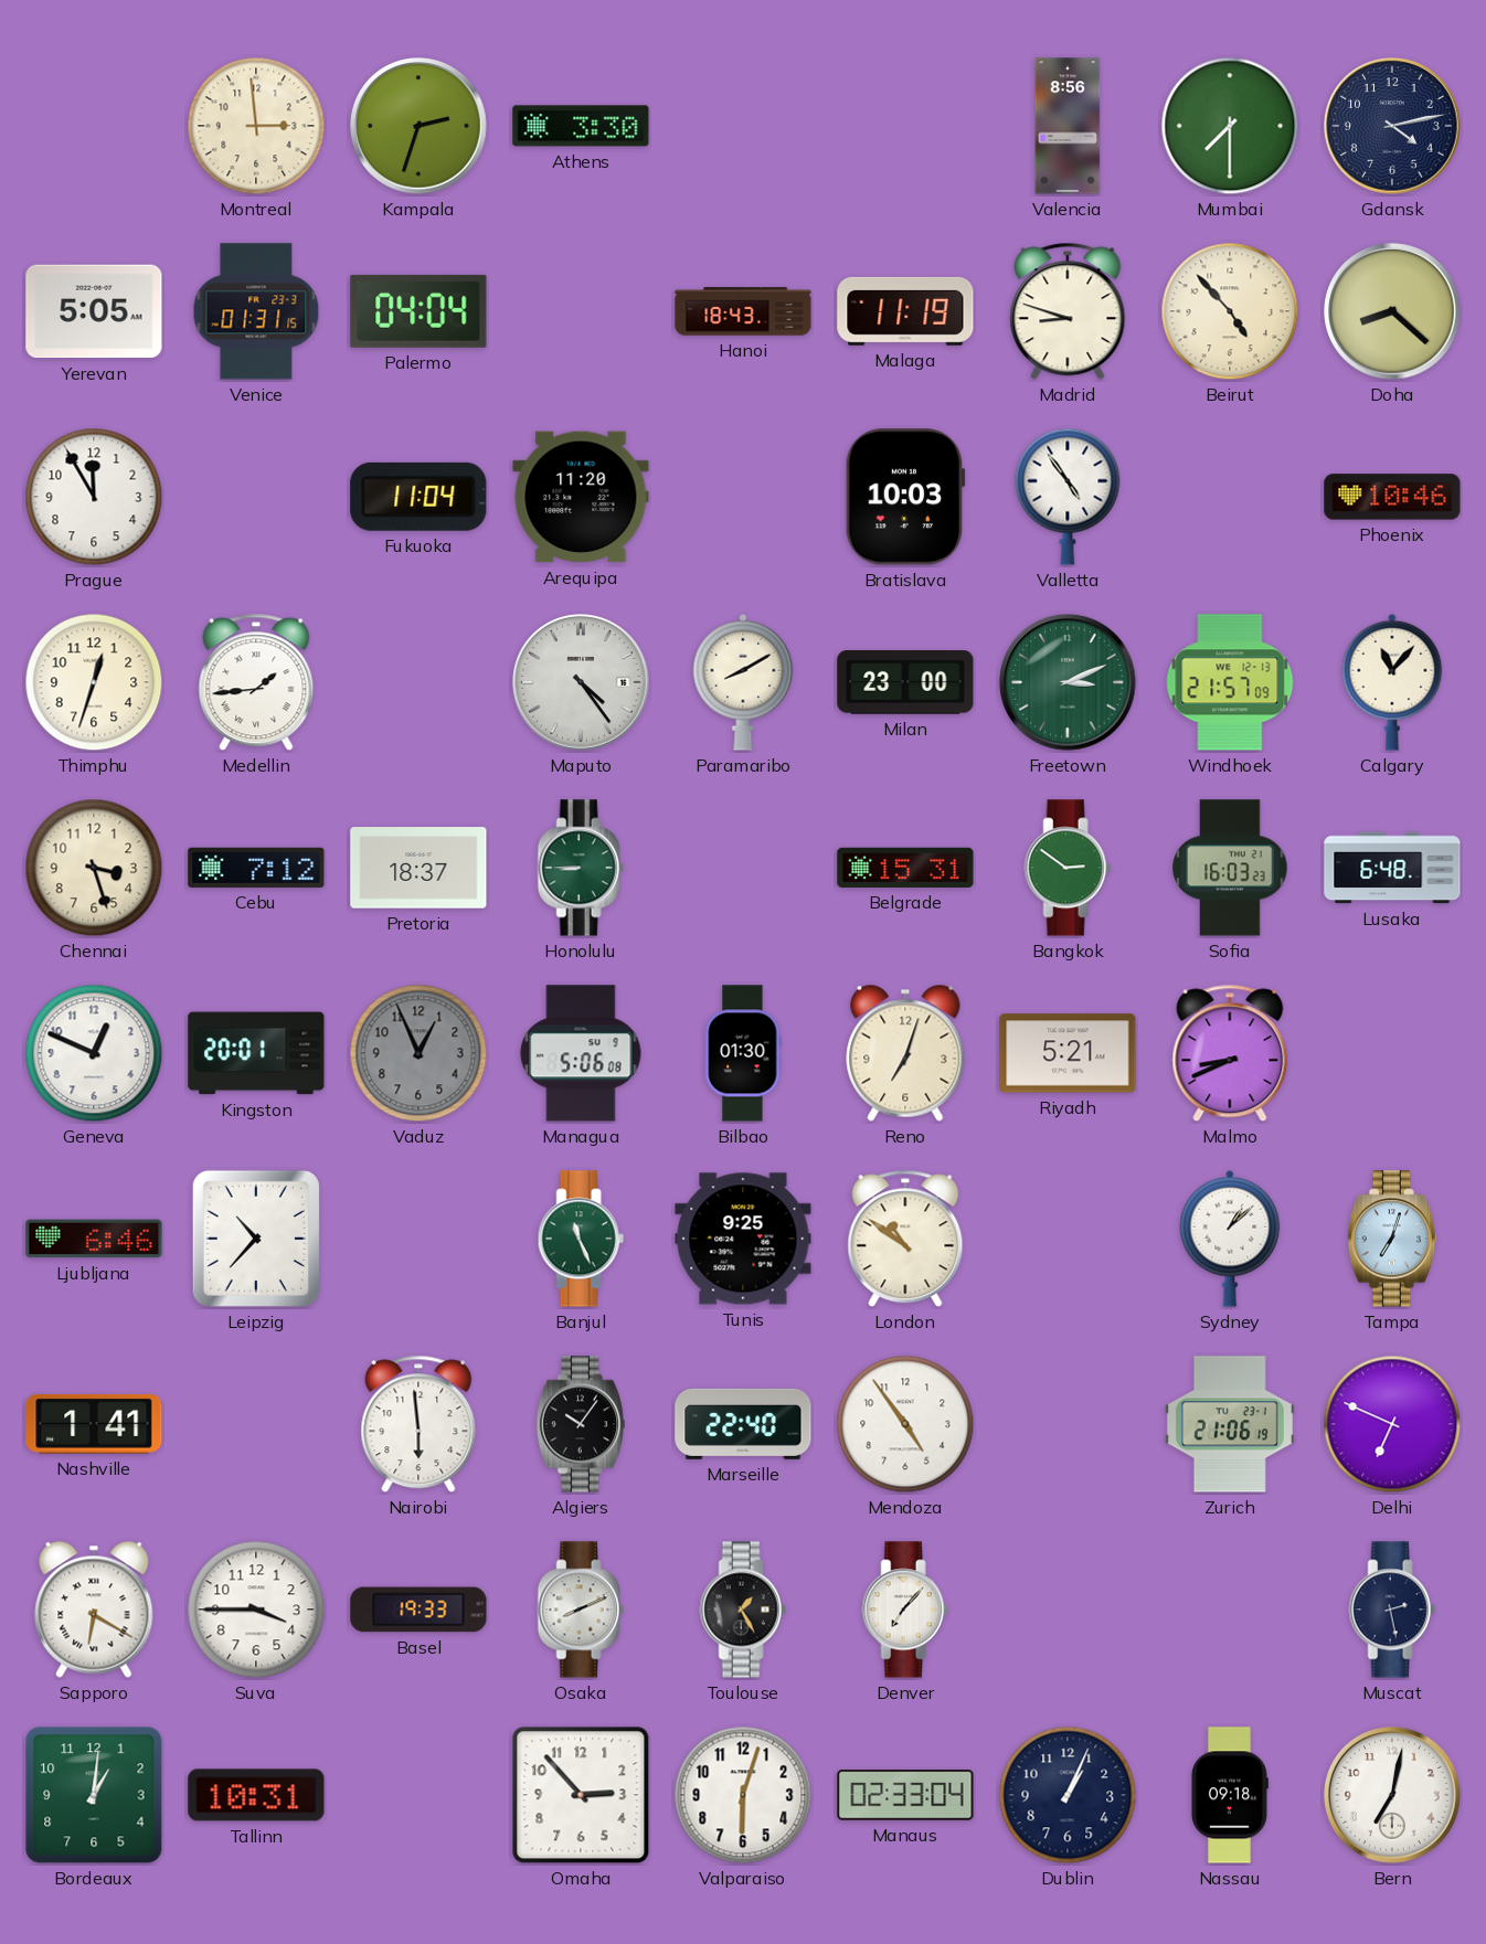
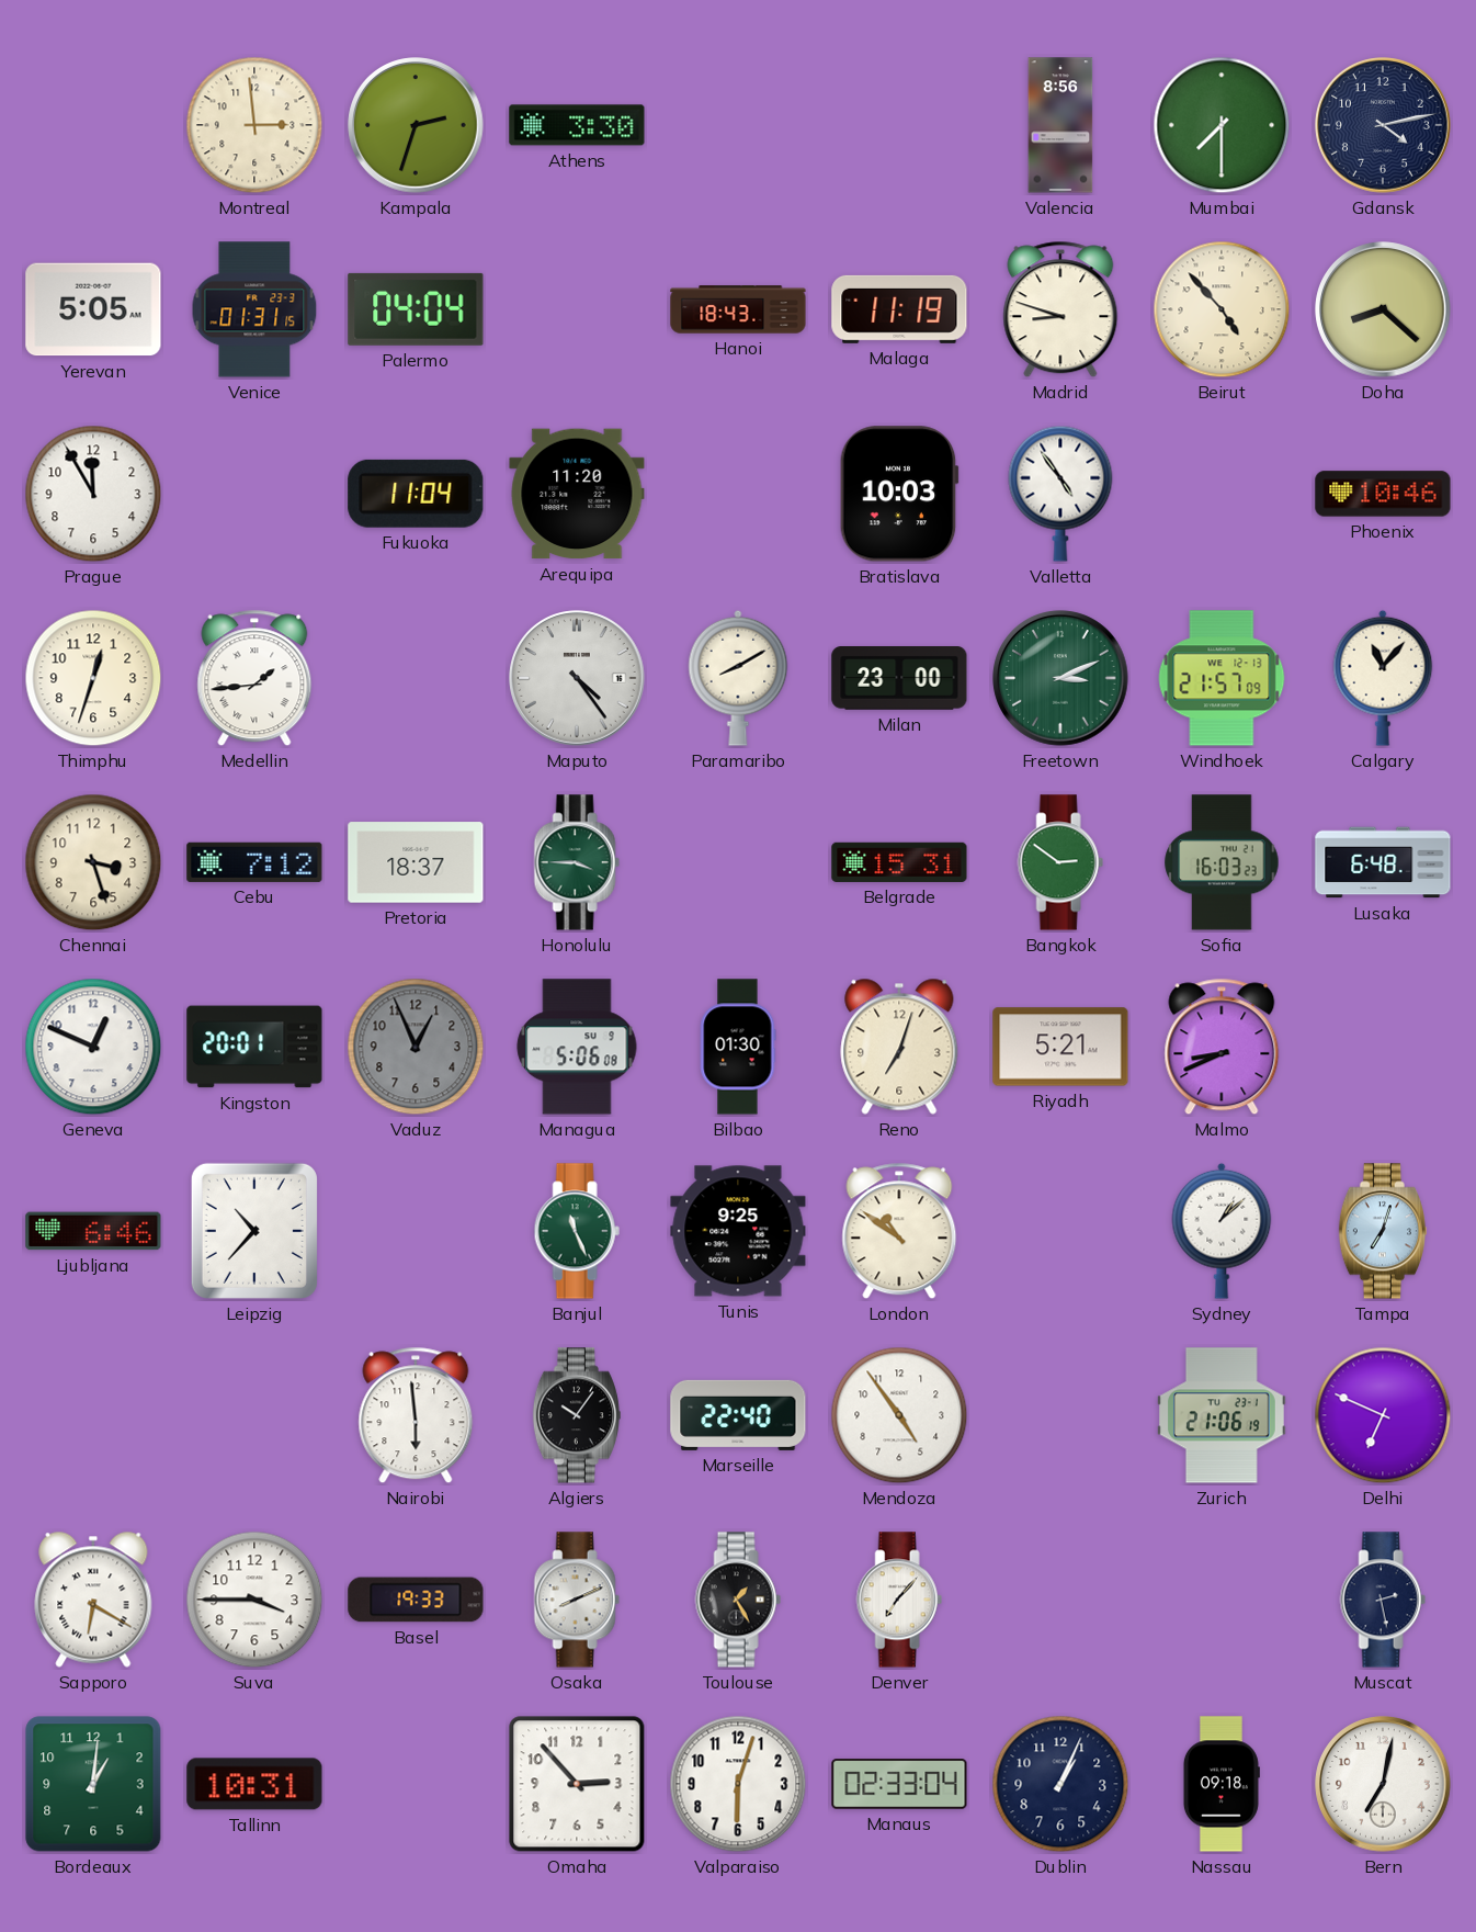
Honolulu: 8:45 -> 3:45
Nashville: 1:41 -> none
